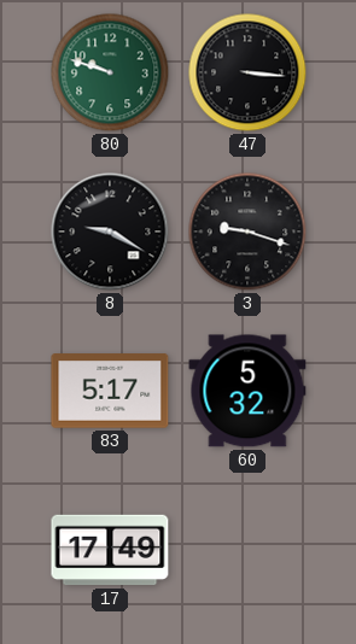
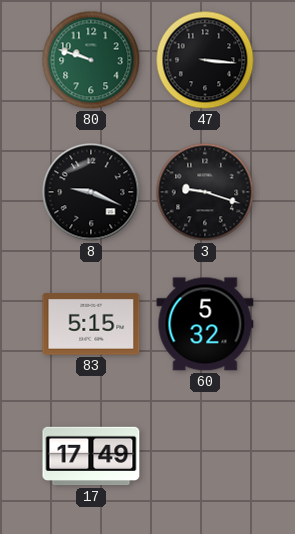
8: 9:20 -> 9:19
83: 5:17 -> 5:15
